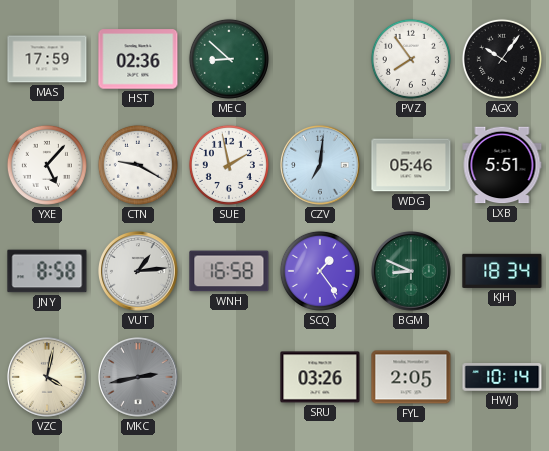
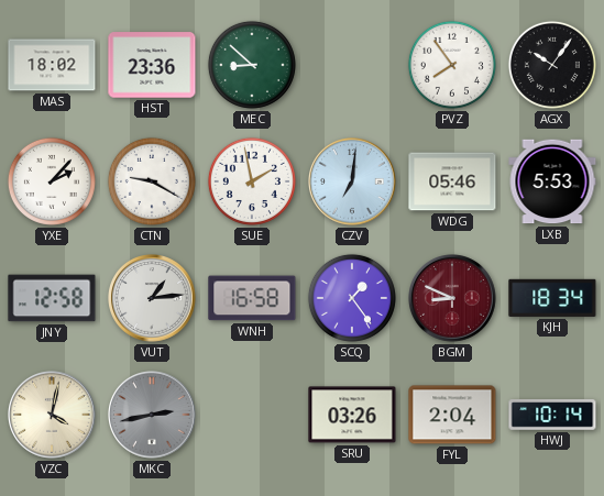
MAS: 17:59 -> 18:02
HST: 02:36 -> 23:36
YXE: 5:07 -> 2:07
LXB: 5:51 -> 5:53
JNY: 8:58 -> 12:58
BGM dial: green -> burgundy
FYL: 2:05 -> 2:04
